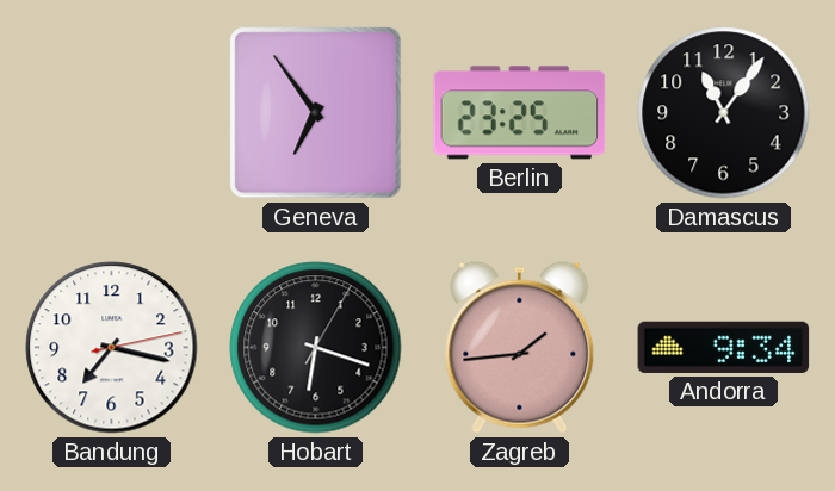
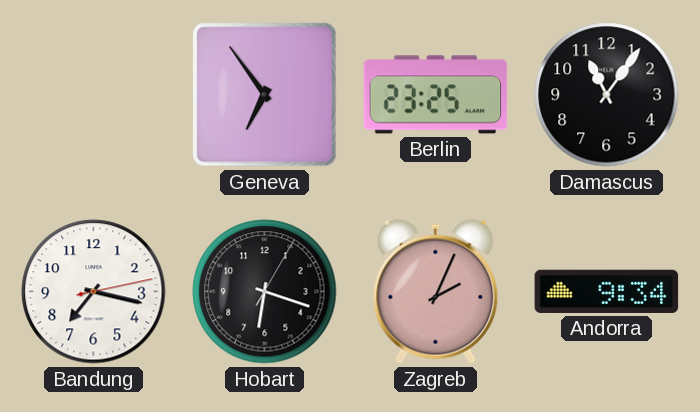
Zagreb: 1:44 -> 2:04
